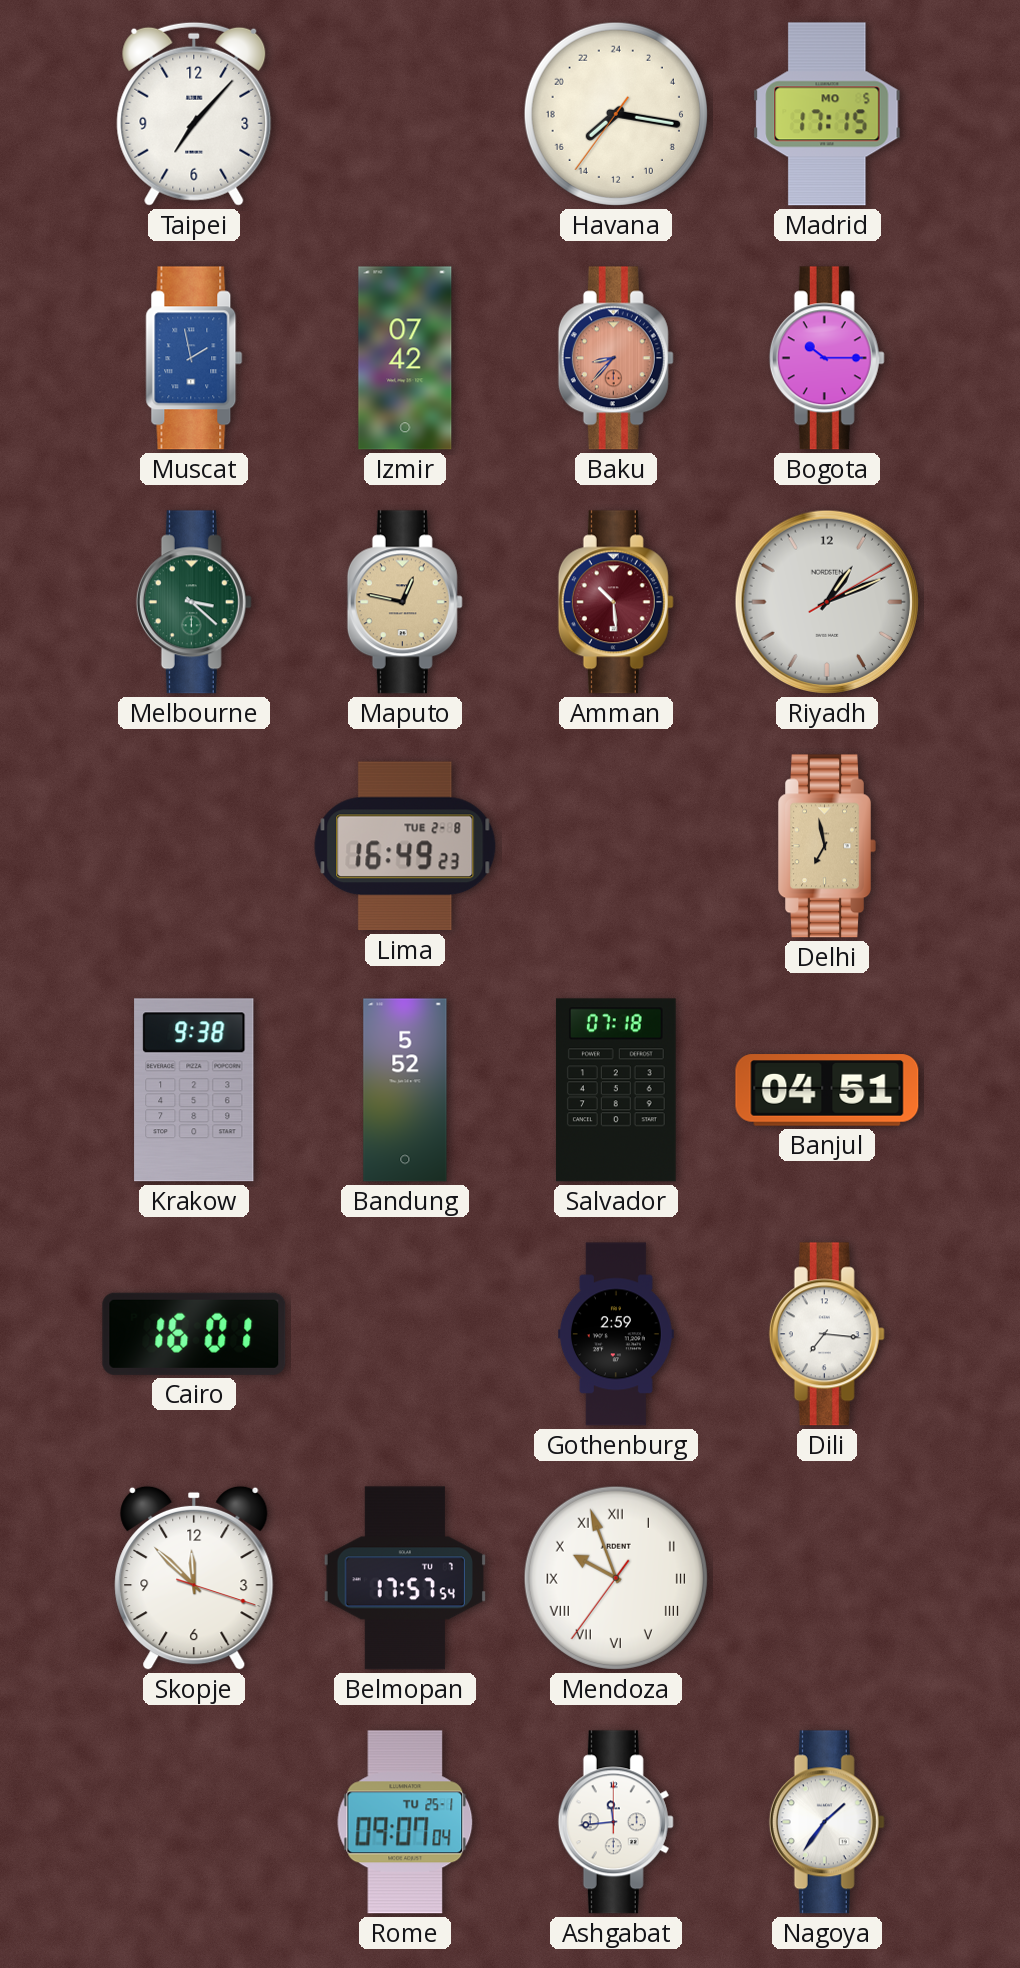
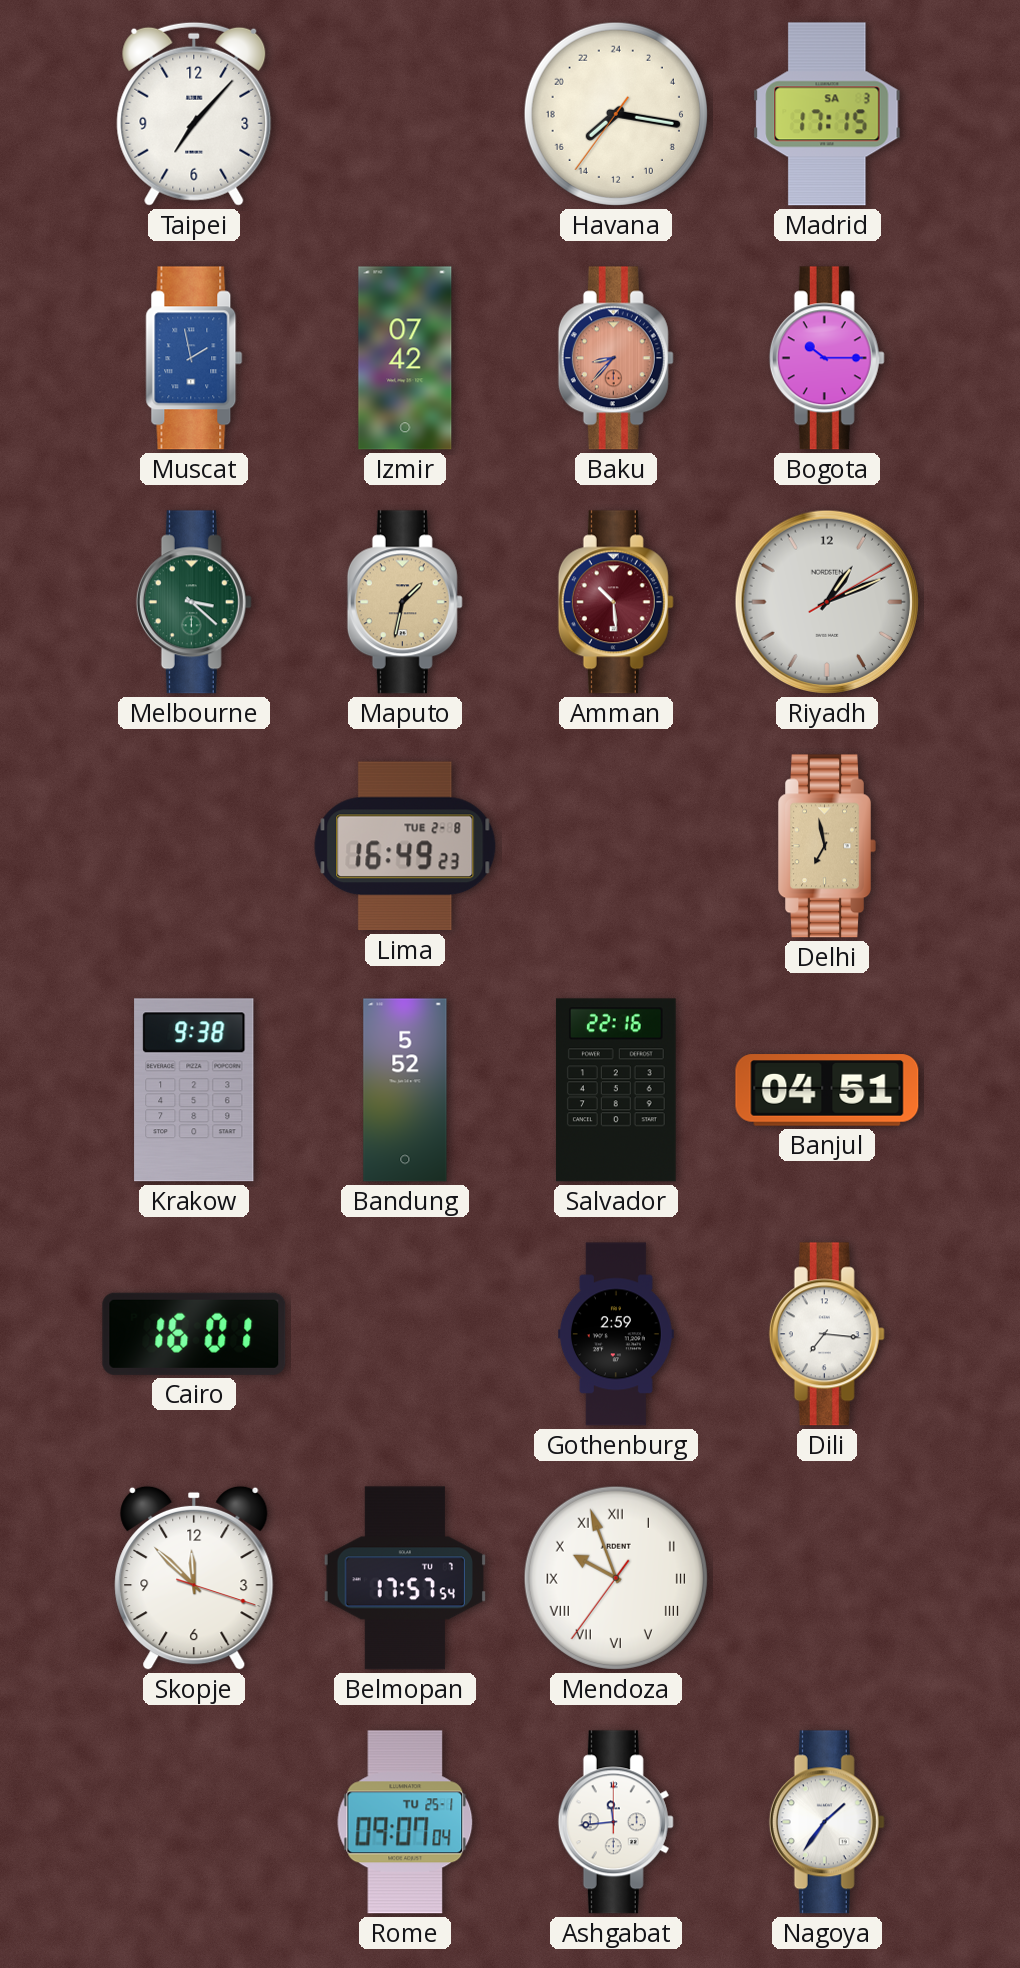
Madrid date: MO 5 -> SA 3
Maputo: 12:47 -> 1:32
Salvador: 07:18 -> 22:16
